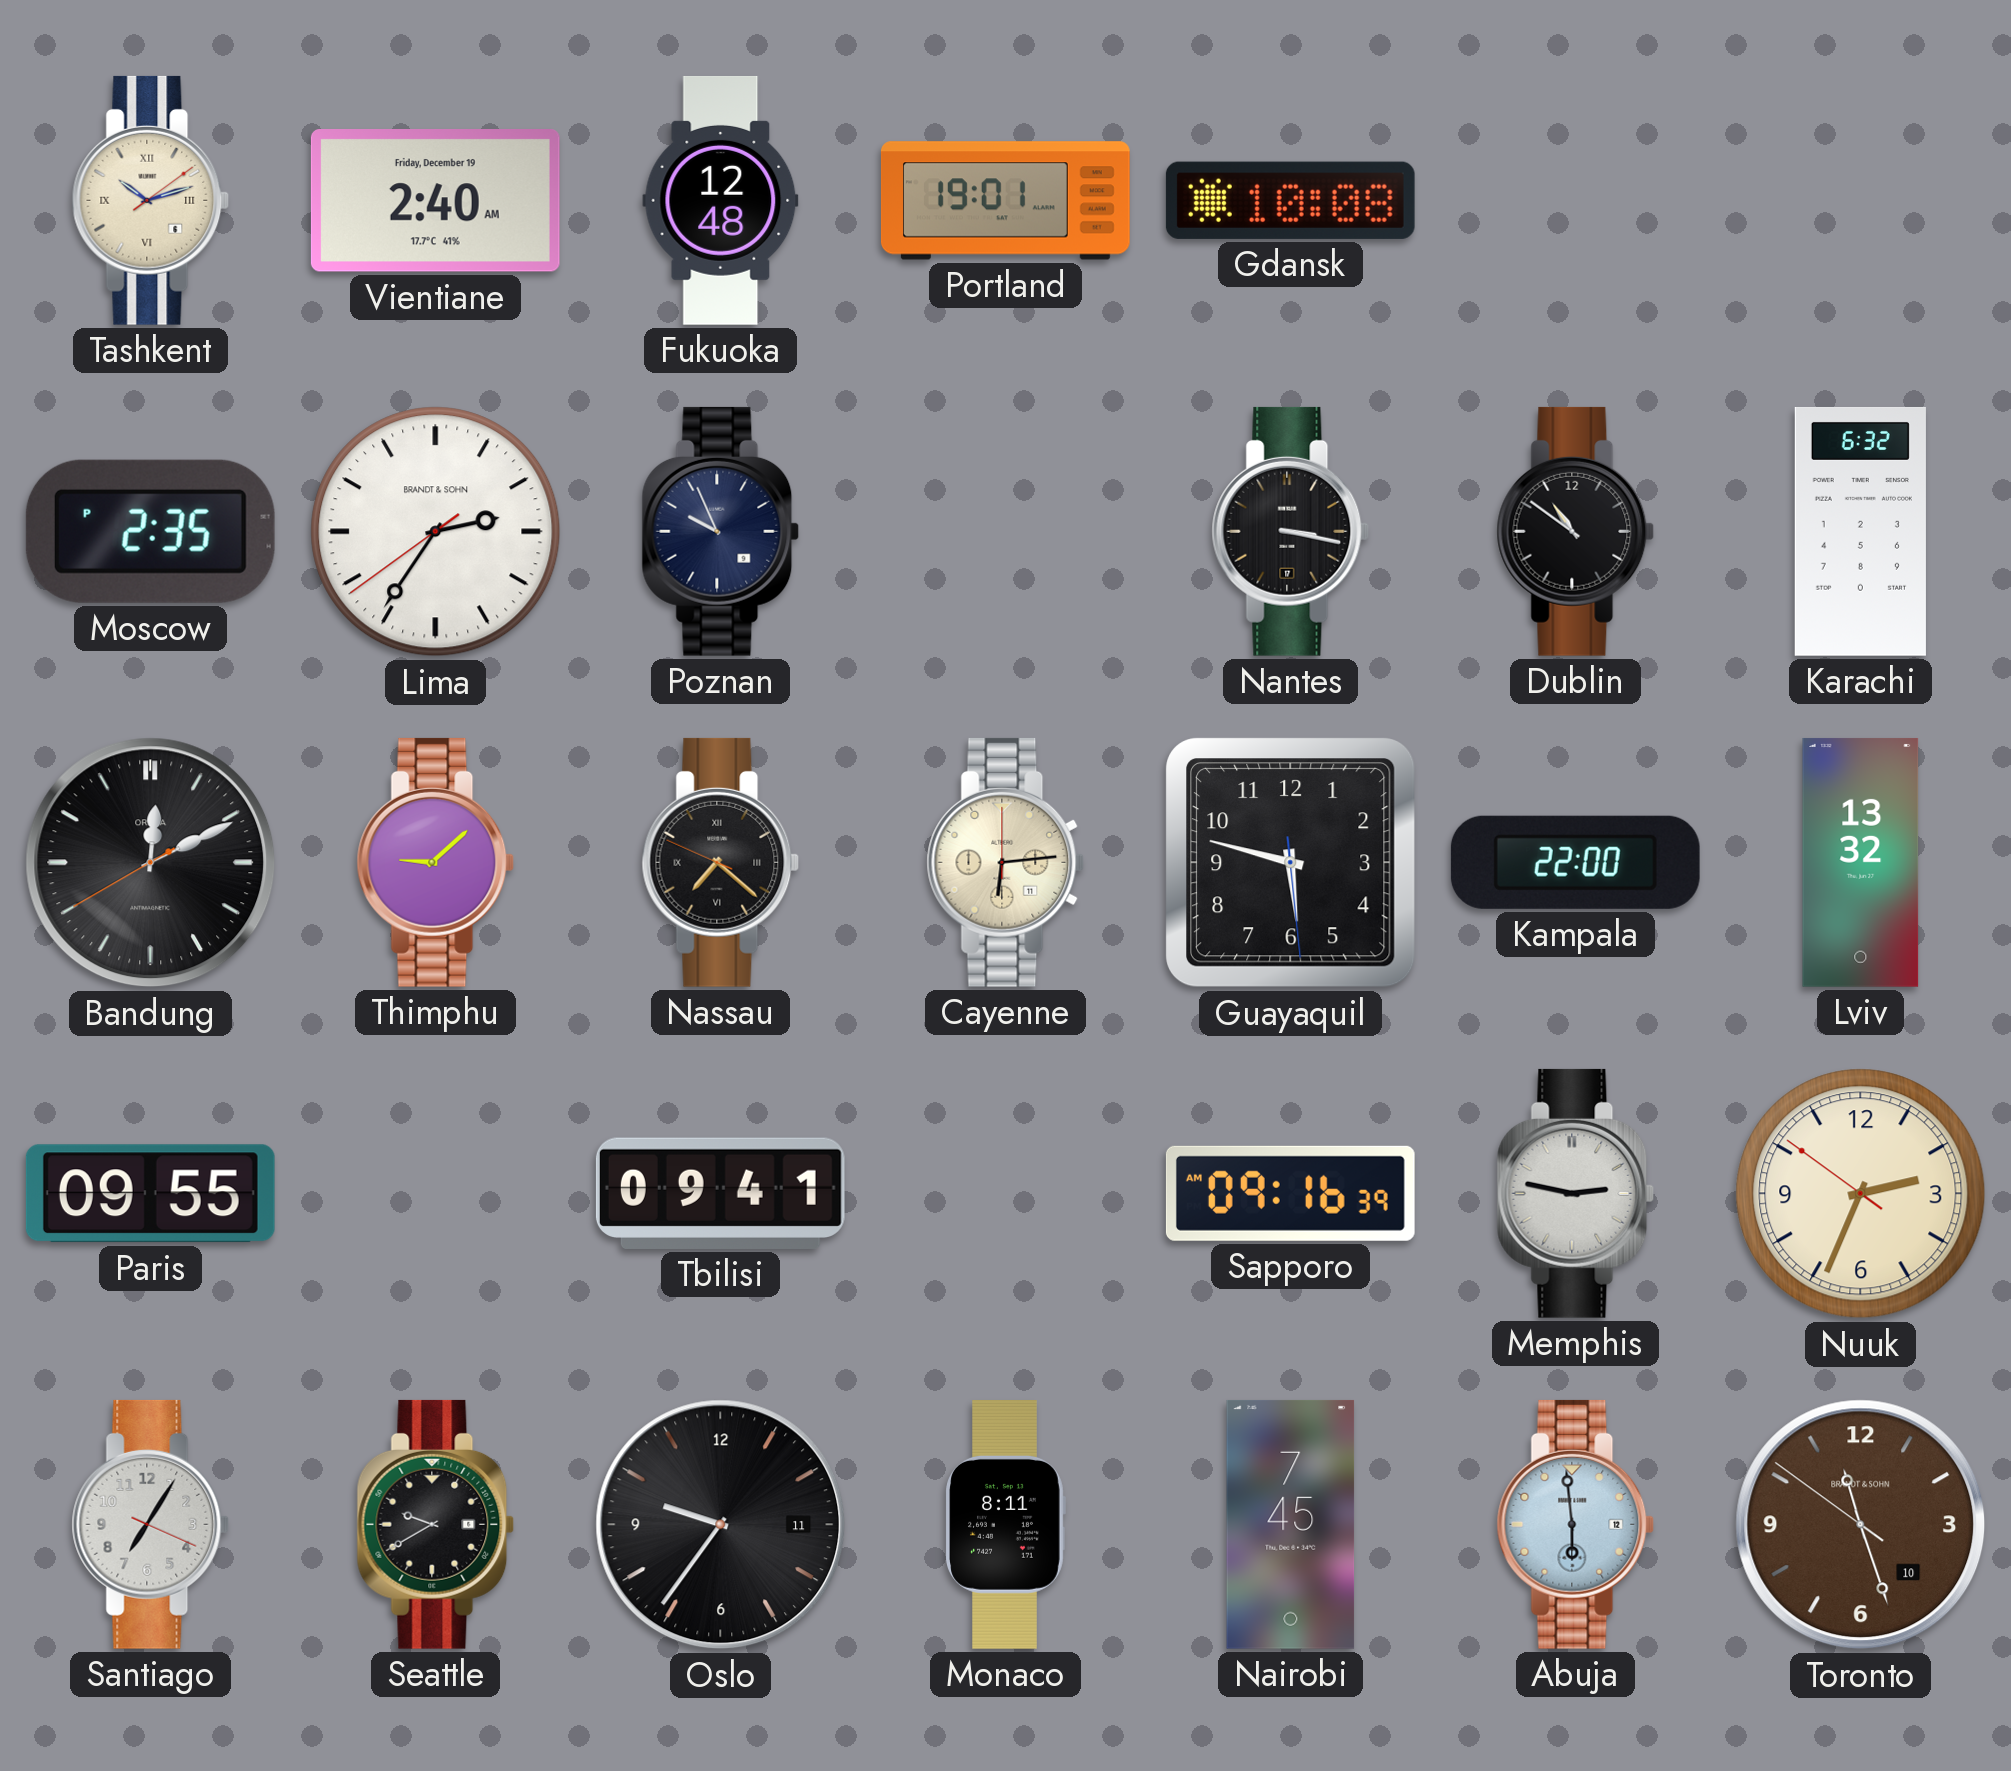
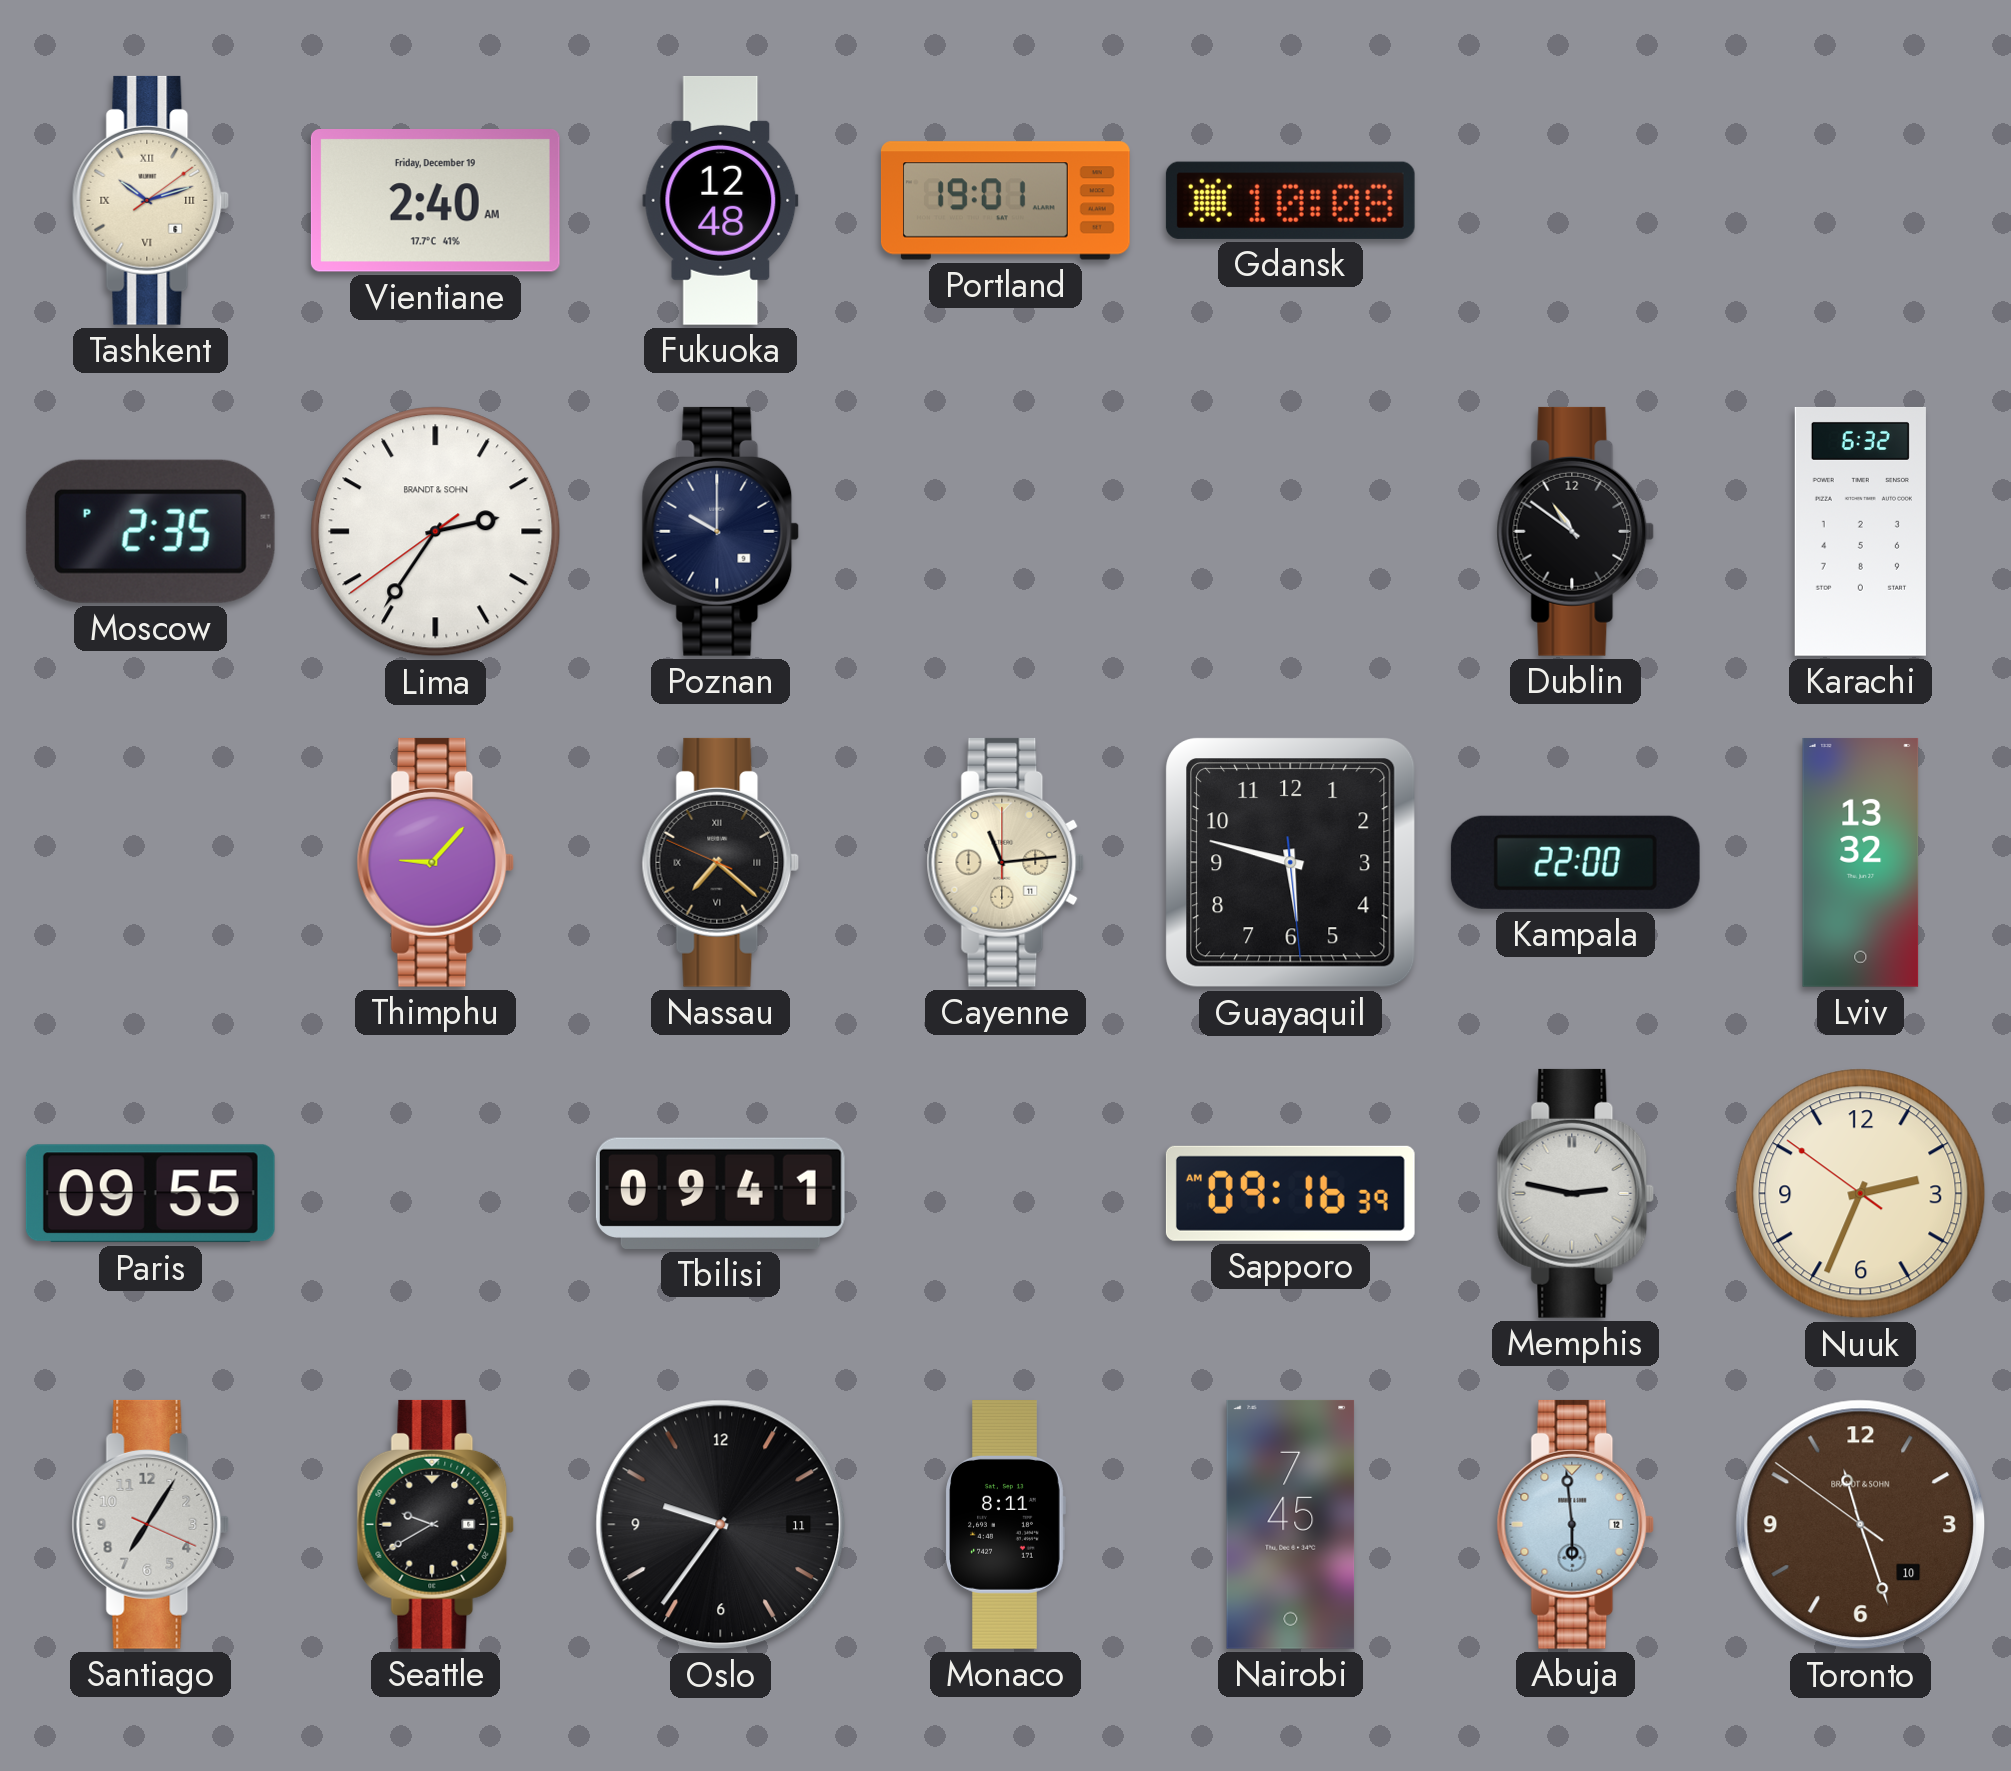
Poznan: 9:56 -> 10:00
Nantes: 3:17 -> none
Bandung: 12:10 -> none
Thimphu: 9:08 -> 9:07
Cayenne: 6:14 -> 11:14
